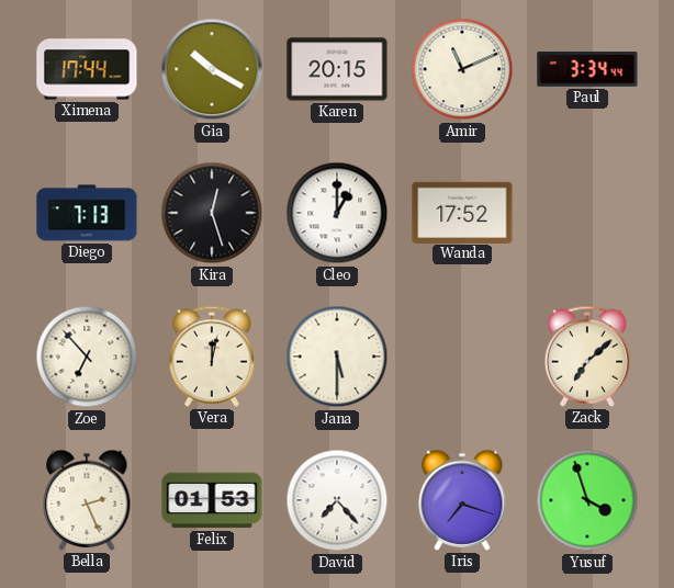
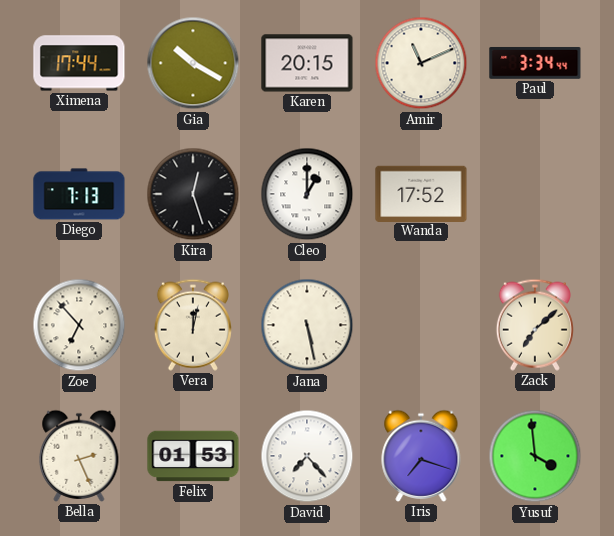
Jana: 5:30 -> 5:28
Yusuf: 3:57 -> 3:59
